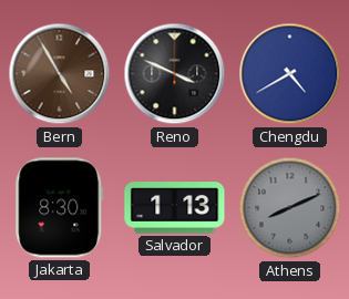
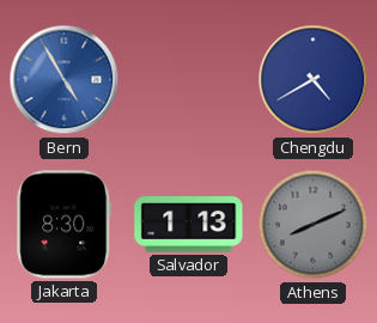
Bern dial: brown -> blue
Reno: 3:49 -> none
